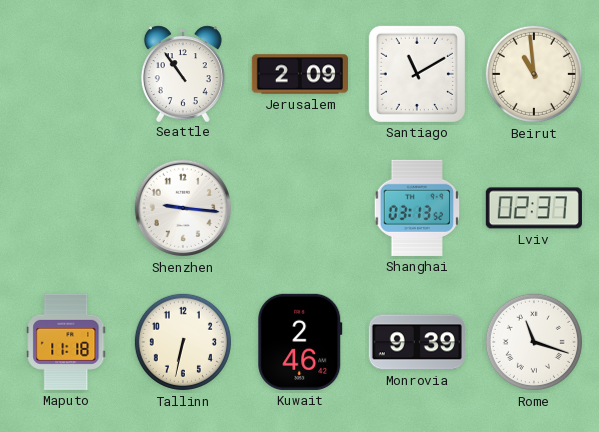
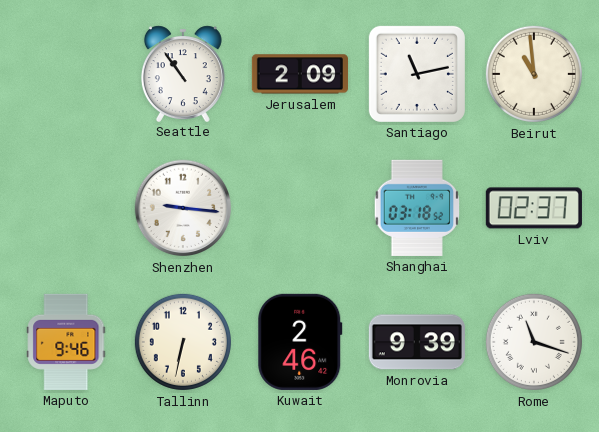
Santiago: 11:10 -> 11:13
Shanghai: 03:13 -> 03:18
Maputo: 11:18 -> 9:46
